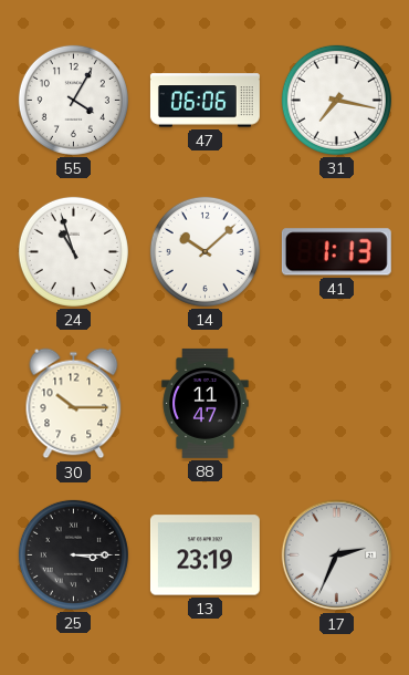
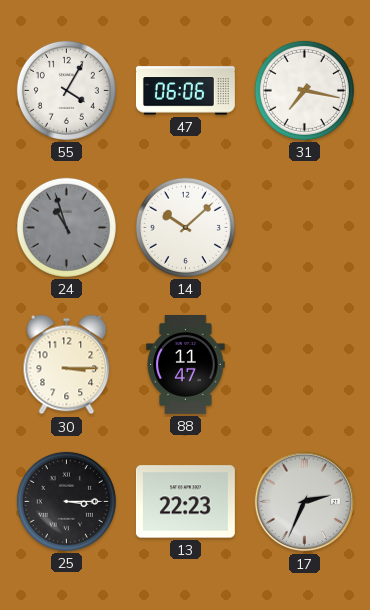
24 dial: white -> grey
41: 1:13 -> none
30: 10:15 -> 3:15
13: 23:19 -> 22:23
